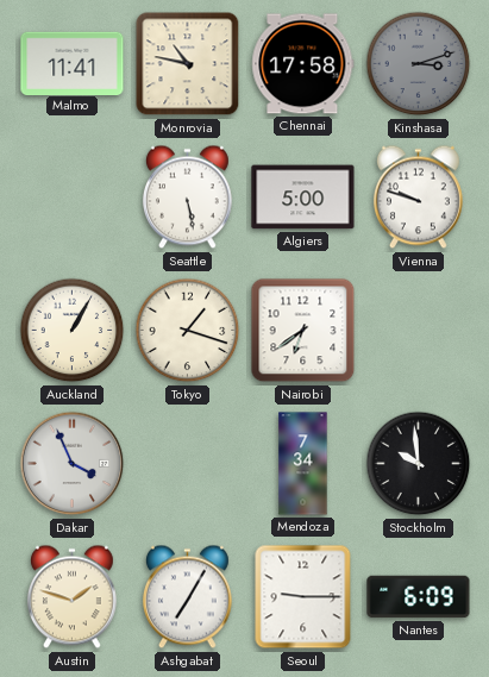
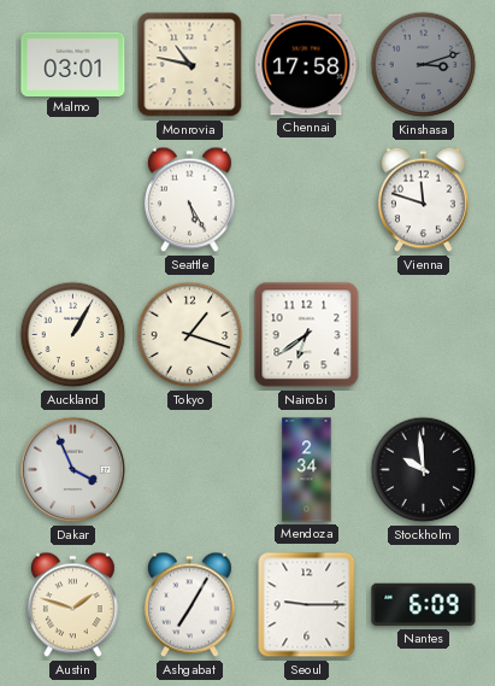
Malmo: 11:41 -> 03:01
Seattle: 5:28 -> 5:25
Algiers: 5:00 -> none
Vienna: 9:48 -> 11:48
Mendoza: 7:34 -> 2:34
